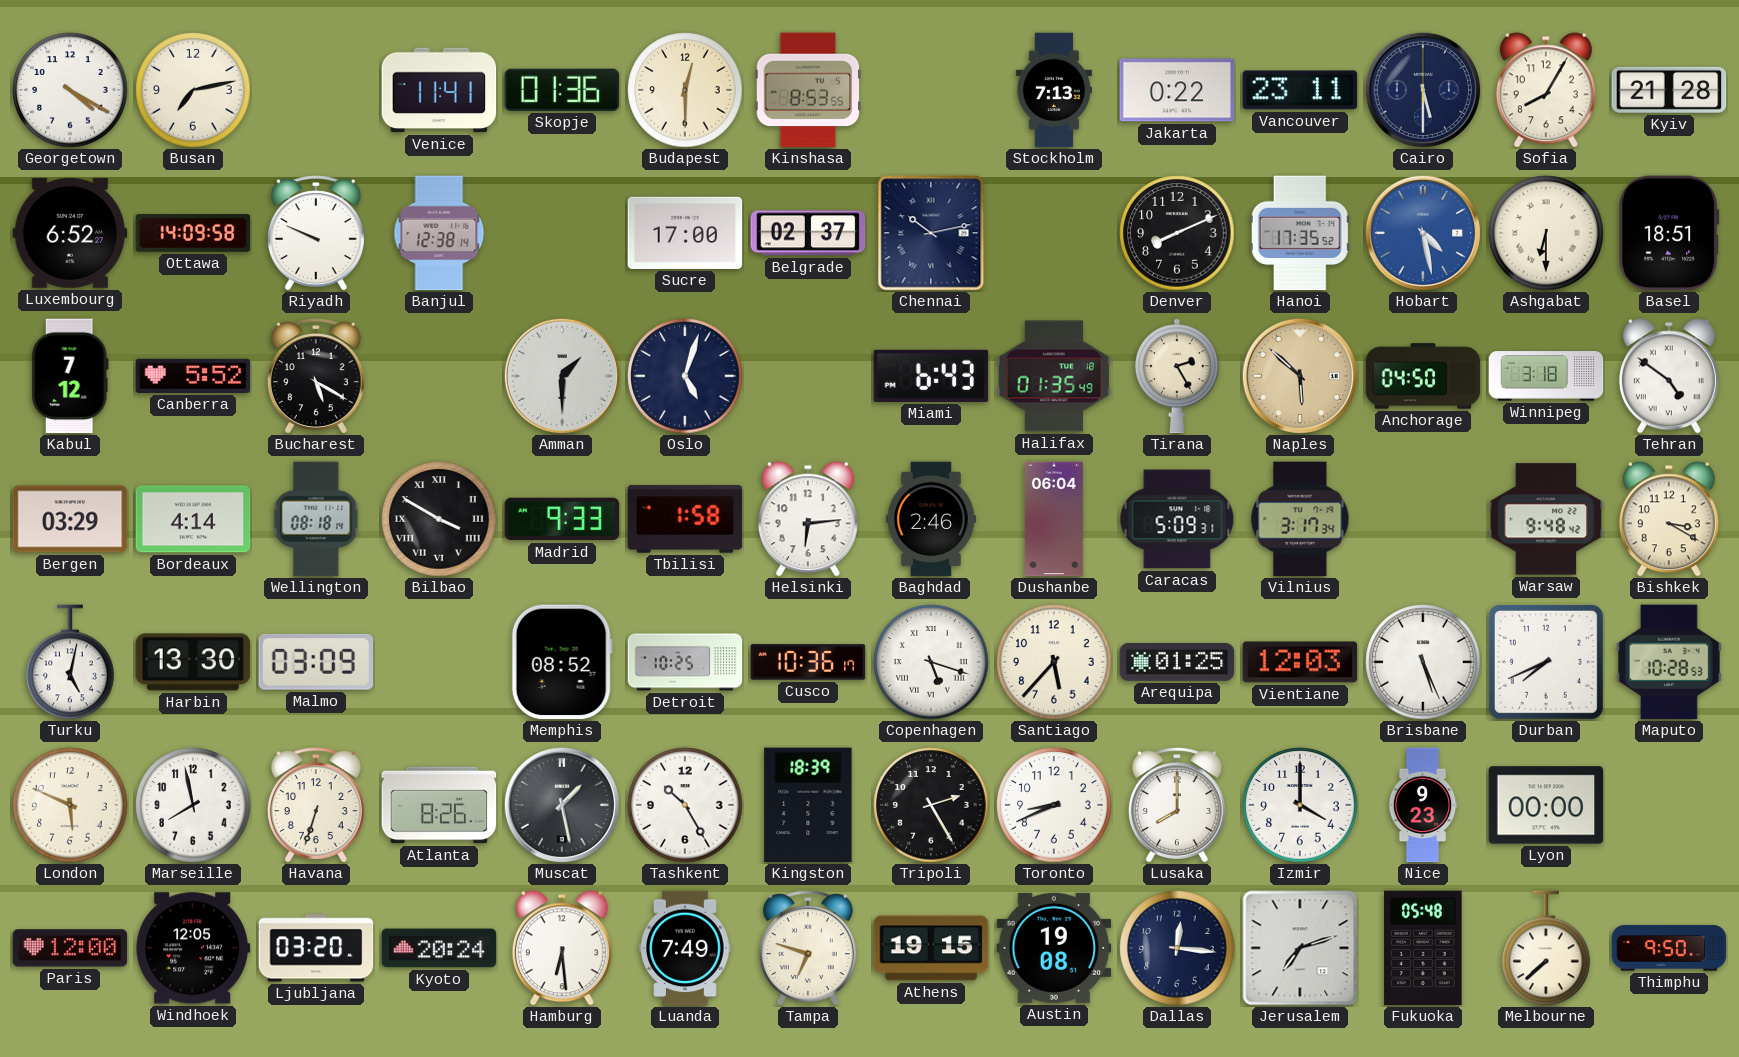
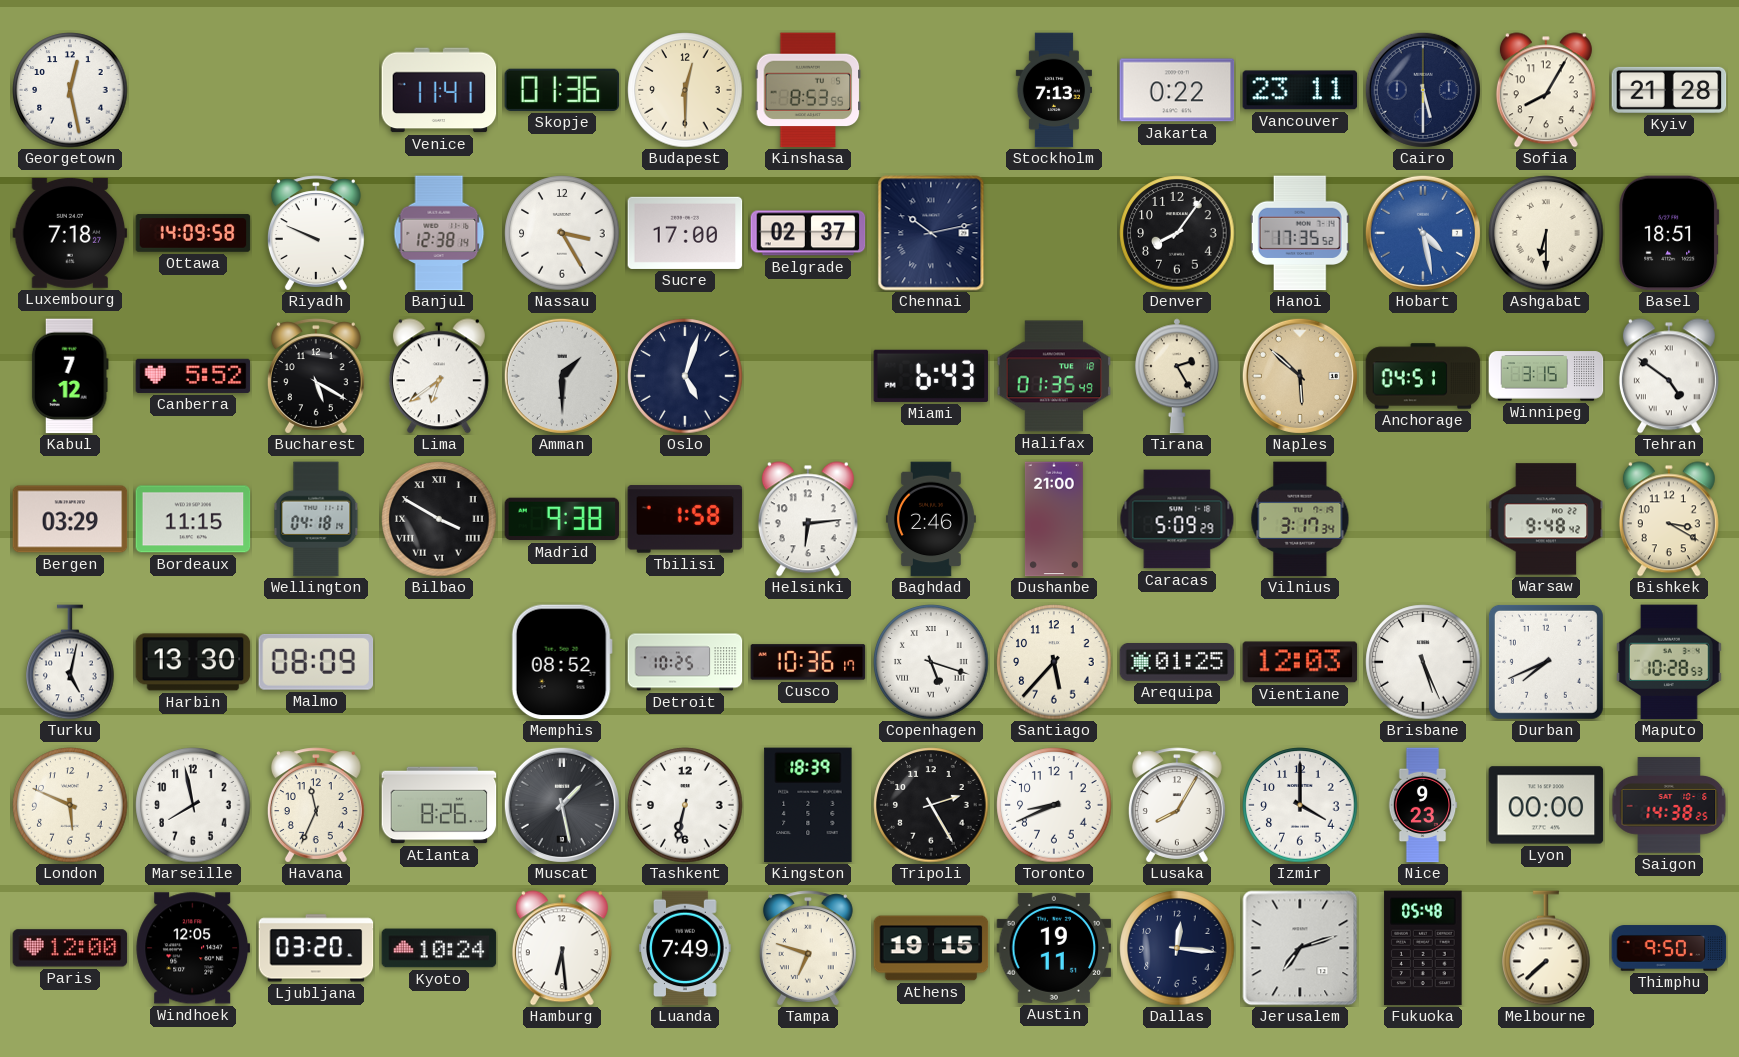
Georgetown: 4:20 -> 12:28
Busan: 7:13 -> none
Luxembourg: 6:52 -> 7:18
Nassau: none -> 3:25
Denver: 8:11 -> 8:06
Lima: none -> 6:39
Anchorage: 04:50 -> 04:51
Winnipeg: 3:18 -> 3:15
Bordeaux: 4:14 -> 11:15
Wellington: 08:18 -> 04:18
Madrid: 9:33 -> 9:38
Dushanbe: 06:04 -> 21:00
Caracas: 5:09:31 -> 5:09:29
Malmo: 03:09 -> 08:09
Havana: 6:33 -> 11:34
Tashkent: 10:25 -> 6:32
Lusaka: 8:00 -> 8:05
Saigon: none -> 14:38
Kyoto: 20:24 -> 10:24
Austin: 19:08 -> 19:11
